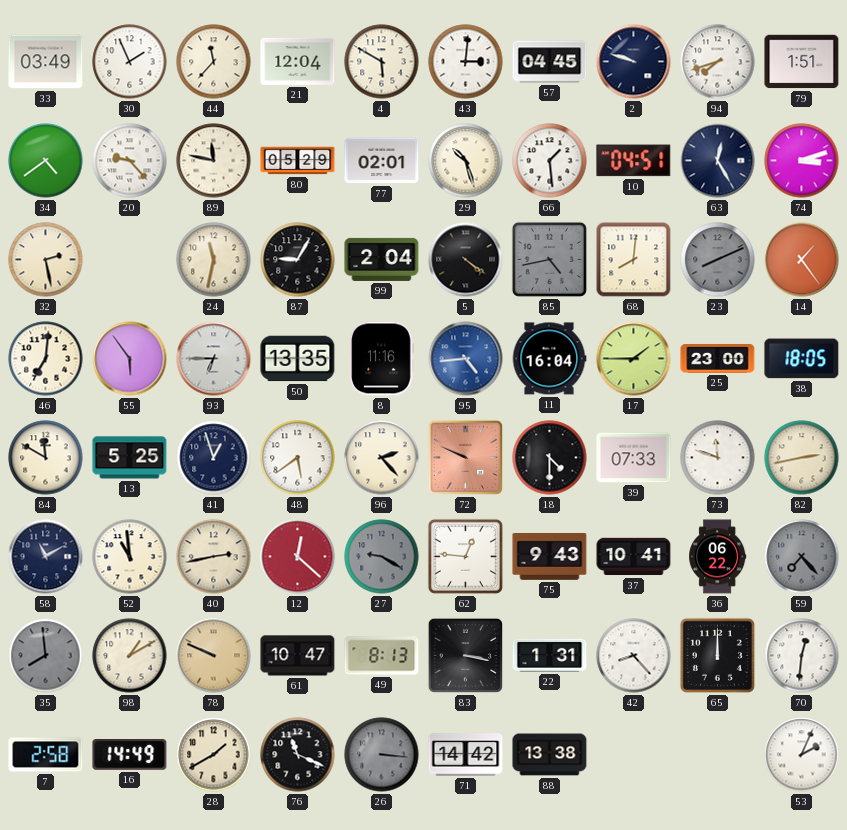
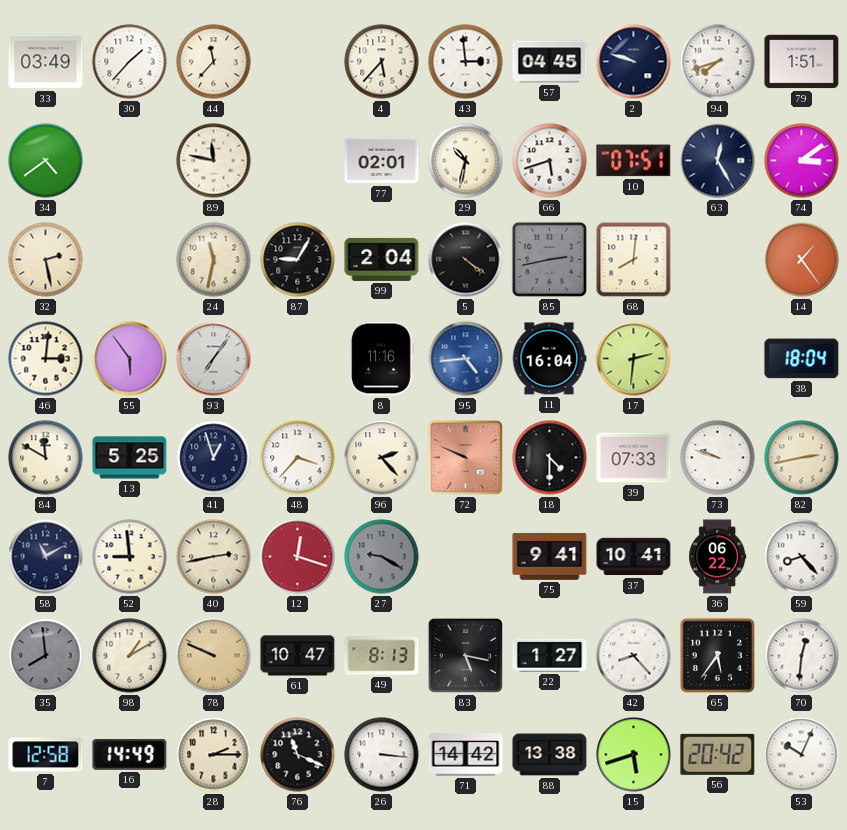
30: 1:56 -> 1:37
21: 12:04 -> none
4: 5:50 -> 5:37
43: 3:01 -> 2:59
20: 9:23 -> none
80: 05:29 -> none
29: 10:27 -> 10:32
66: 1:29 -> 5:42
10: 04:51 -> 07:51
74: 3:12 -> 3:09
85: 4:43 -> 2:43
23: 8:11 -> none
46: 7:01 -> 3:01
93: 6:45 -> 7:06
50: 13:35 -> none
17: 1:45 -> 2:31
25: 23:00 -> none
38: 18:05 -> 18:04
48: 5:39 -> 3:37
73: 11:48 -> 9:48
52: 10:59 -> 8:59
12: 12:22 -> 12:18
62: 12:46 -> none
75: 9:43 -> 9:41
59: 7:23 -> 8:23
59 dial: grey -> white
83: 3:17 -> 5:17
22: 1:31 -> 1:27
65: 12:00 -> 5:36
7: 2:58 -> 12:58
28: 1:40 -> 2:15
26 dial: grey -> white
15: none -> 5:42
56: none -> 20:42
53: 2:04 -> 10:04
